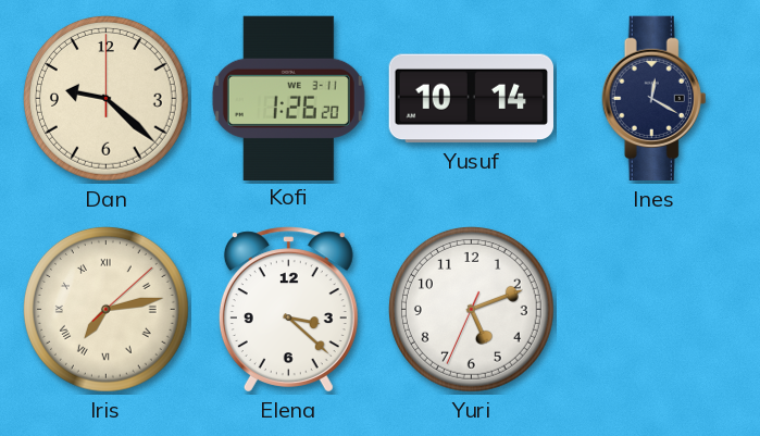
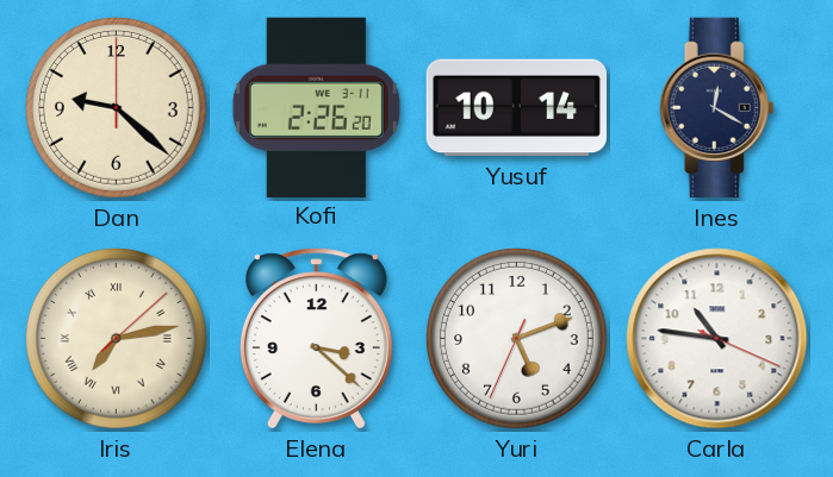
Kofi: 1:26 -> 2:26
Carla: none -> 10:46
